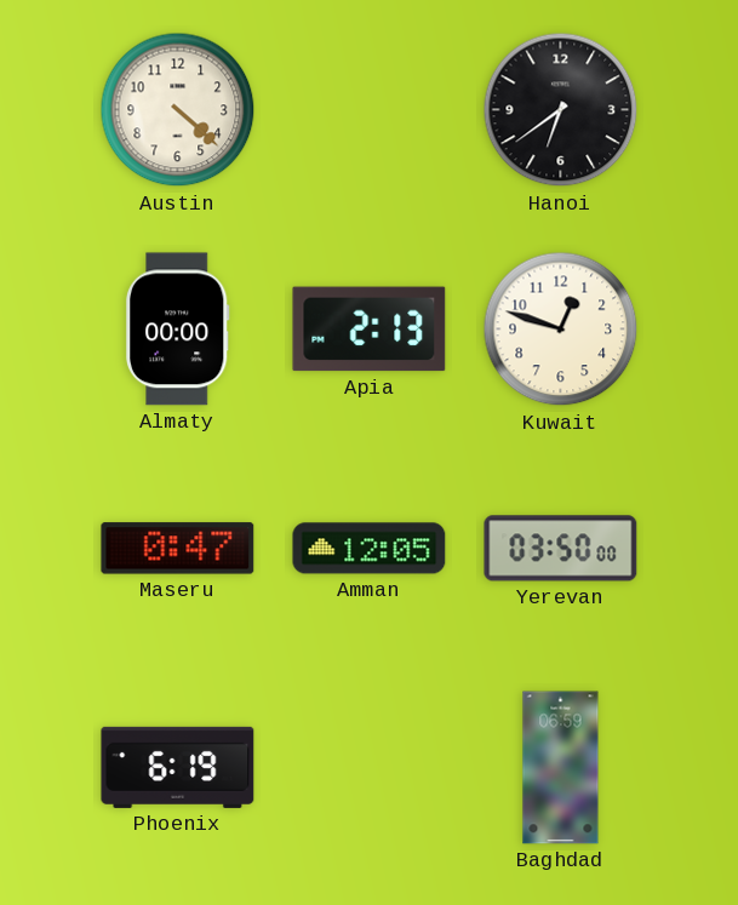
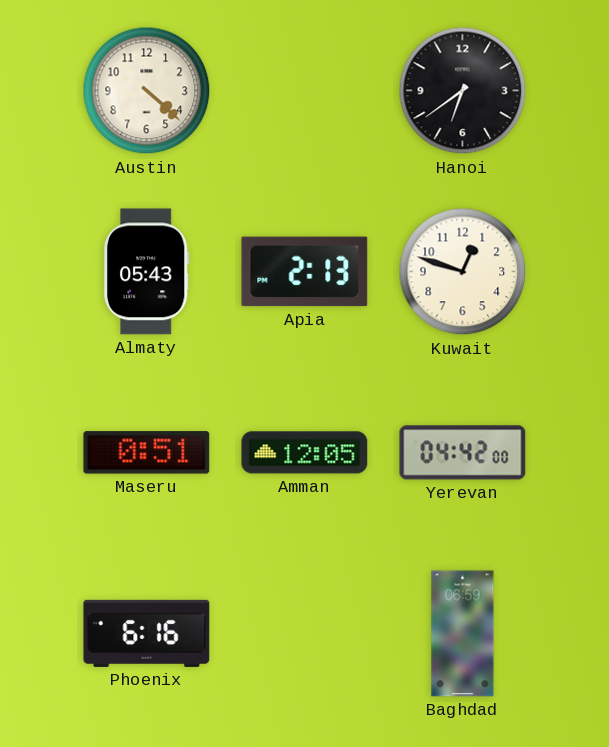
Almaty: 00:00 -> 05:43
Maseru: 0:47 -> 0:51
Yerevan: 03:50 -> 04:42
Phoenix: 6:19 -> 6:16
